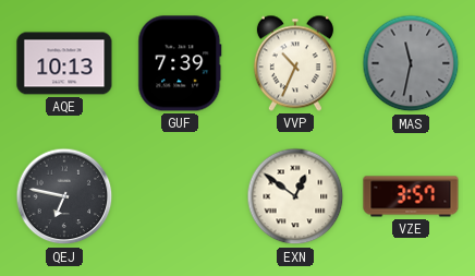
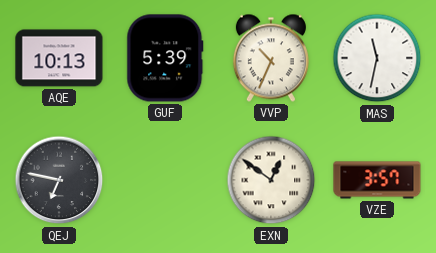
GUF: 7:39 -> 5:39
MAS dial: grey -> white
